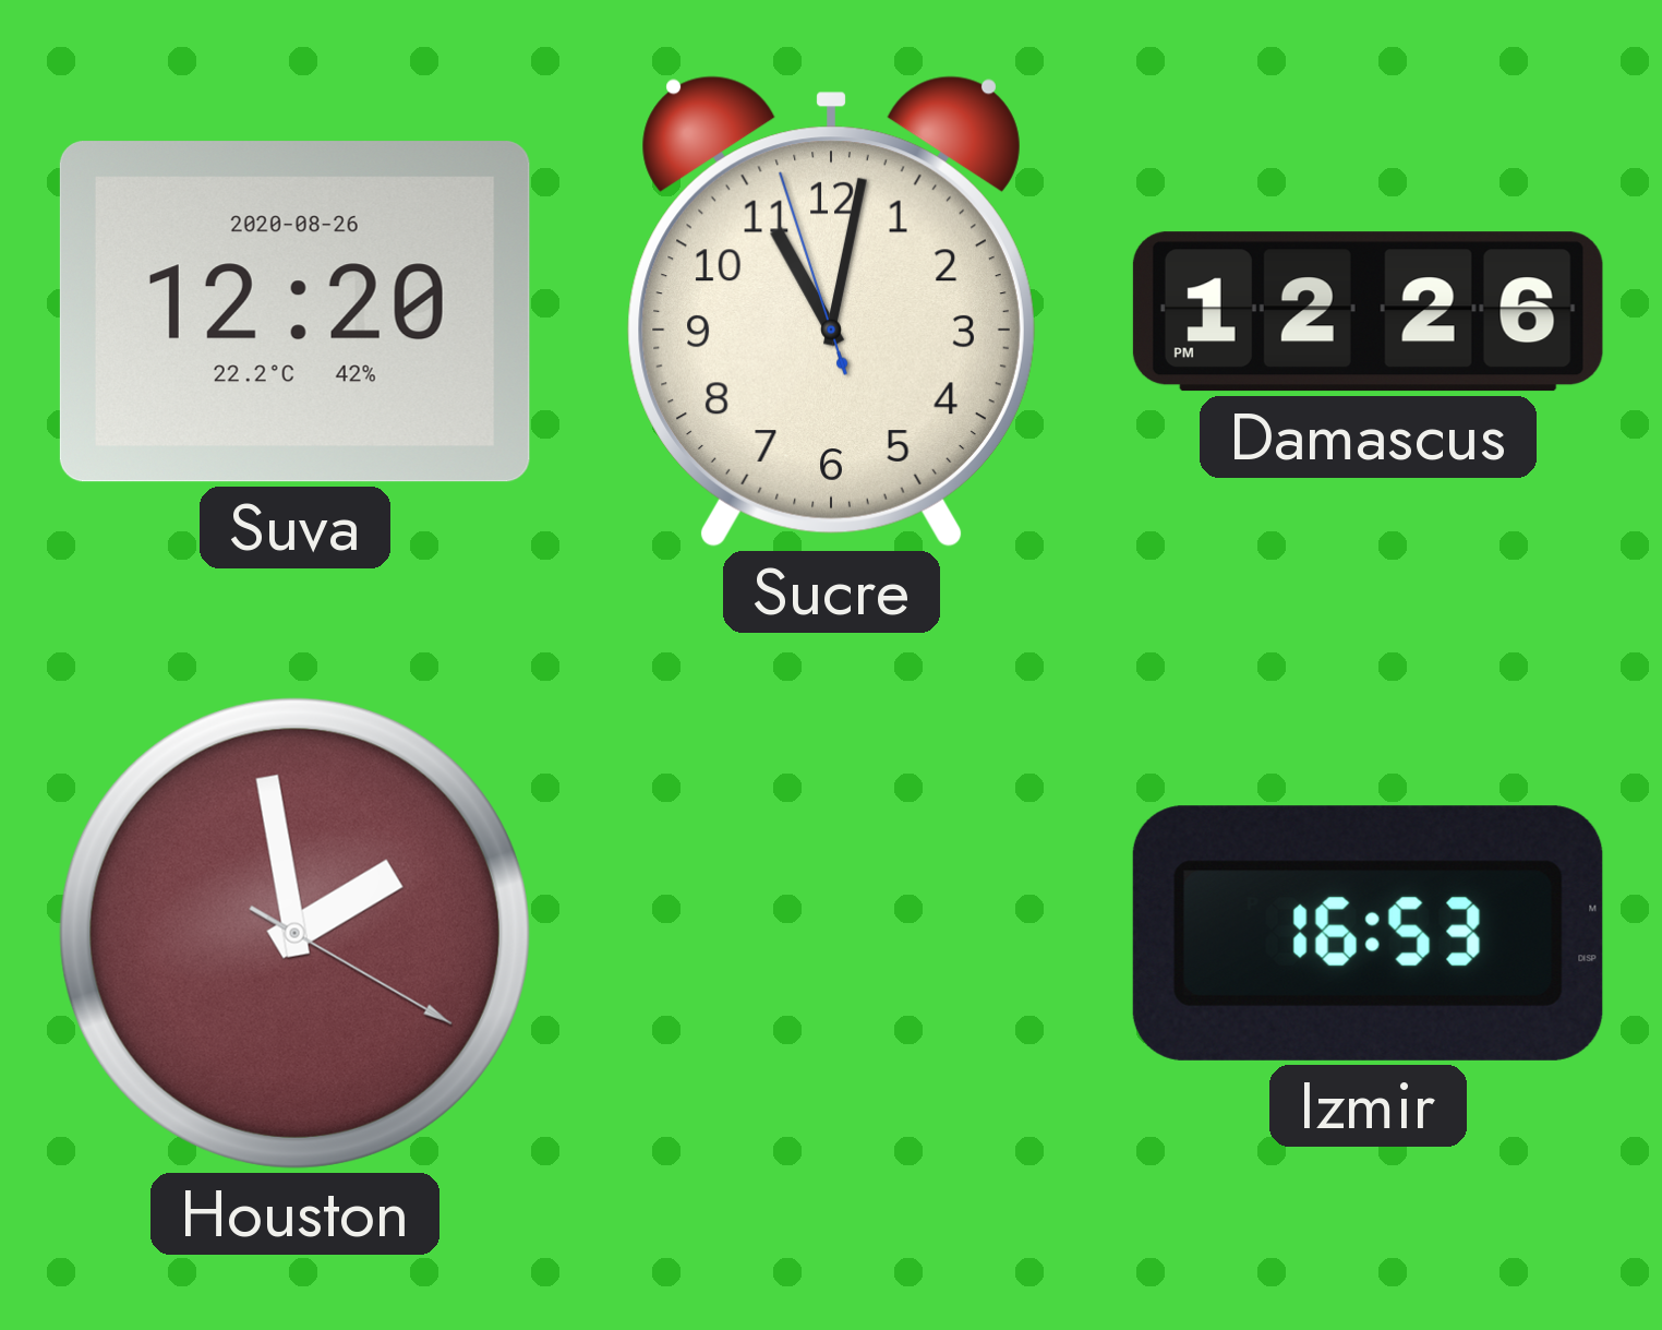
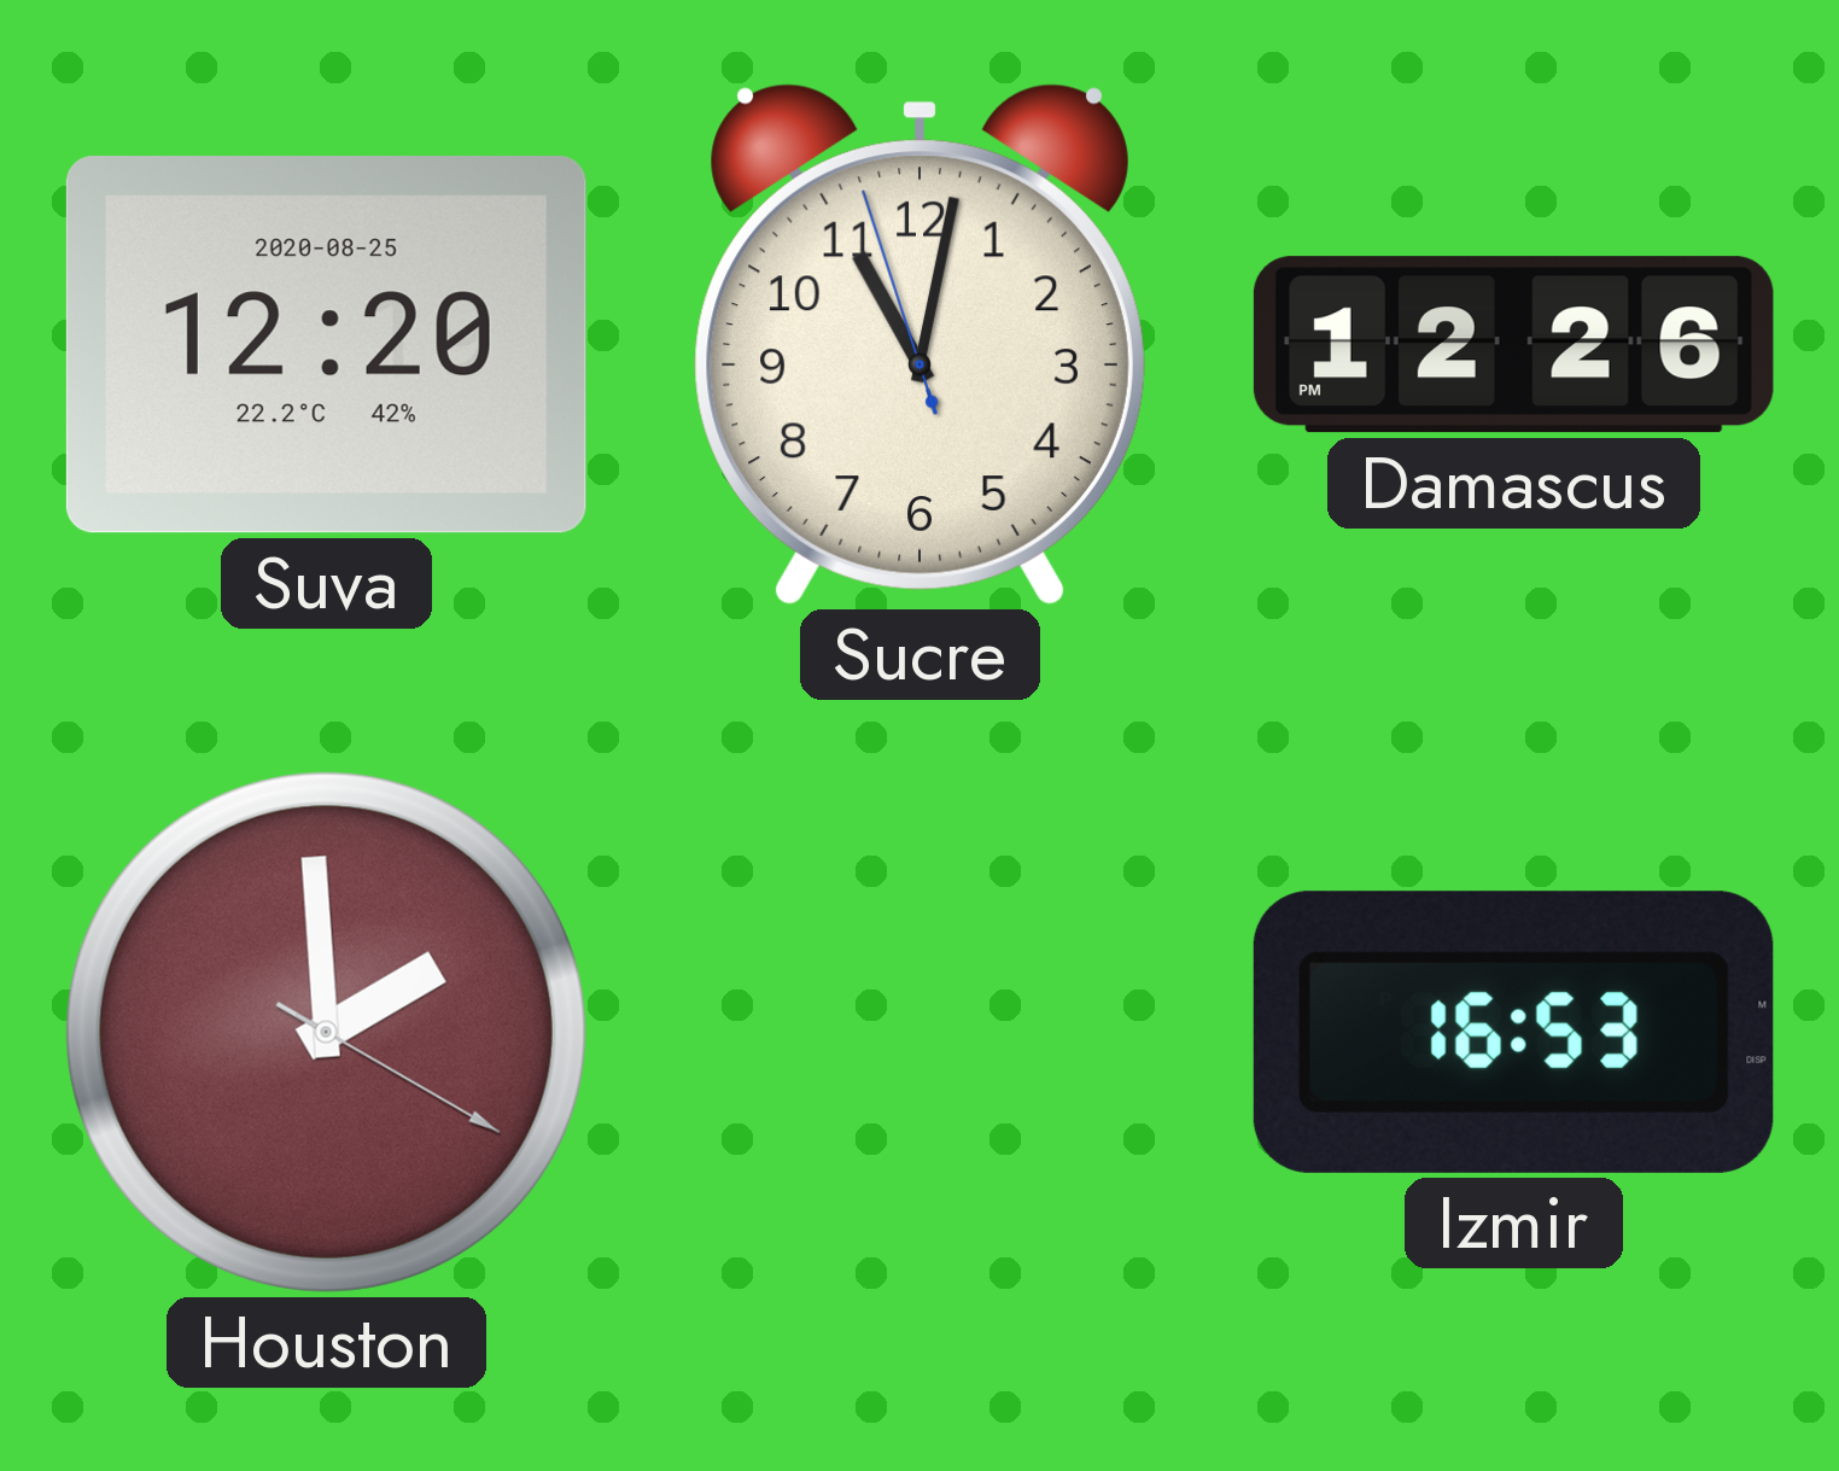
Suva date: 2020-08-26 -> 2020-08-25
Houston: 1:58 -> 1:59
